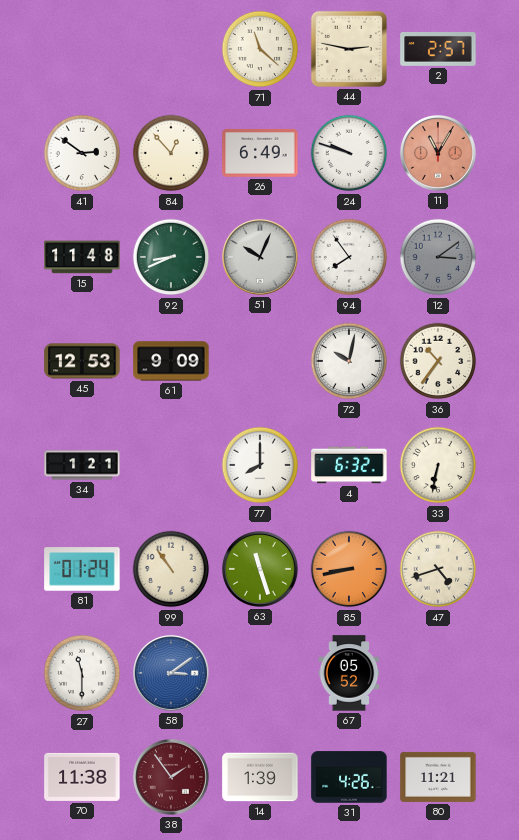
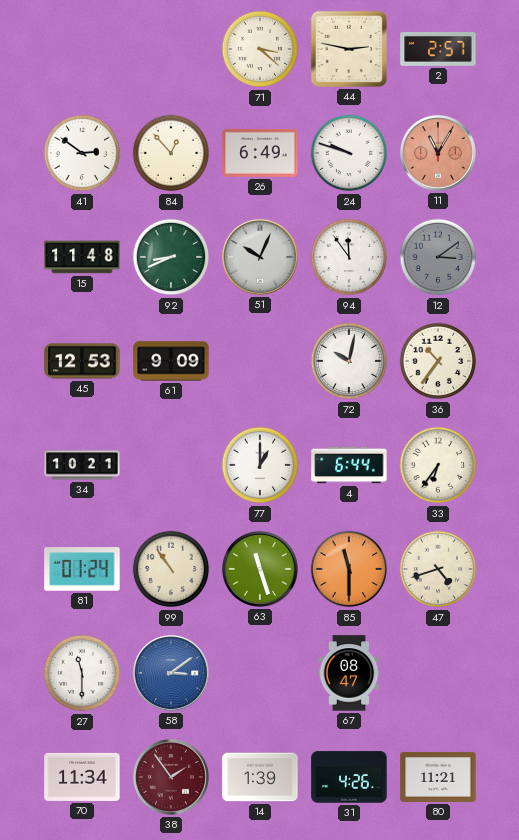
71: 11:22 -> 3:22
94: 7:54 -> 11:54
34: 1:21 -> 10:21
77: 8:00 -> 1:00
4: 6:32 -> 6:44
33: 6:32 -> 6:36
85: 8:43 -> 11:30
67: 05:52 -> 08:47
70: 11:38 -> 11:34
